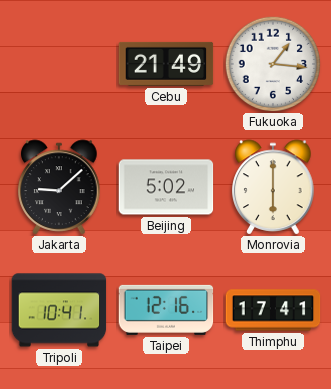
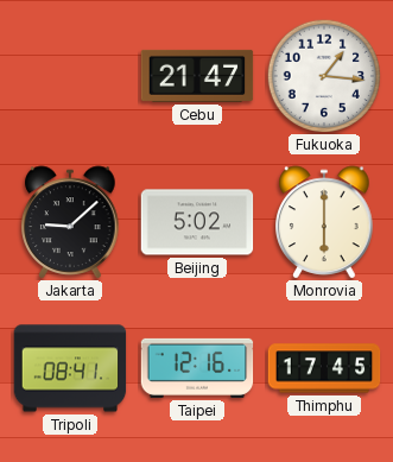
Cebu: 21:49 -> 21:47
Tripoli: 10:41 -> 08:41
Thimphu: 17:41 -> 17:45
